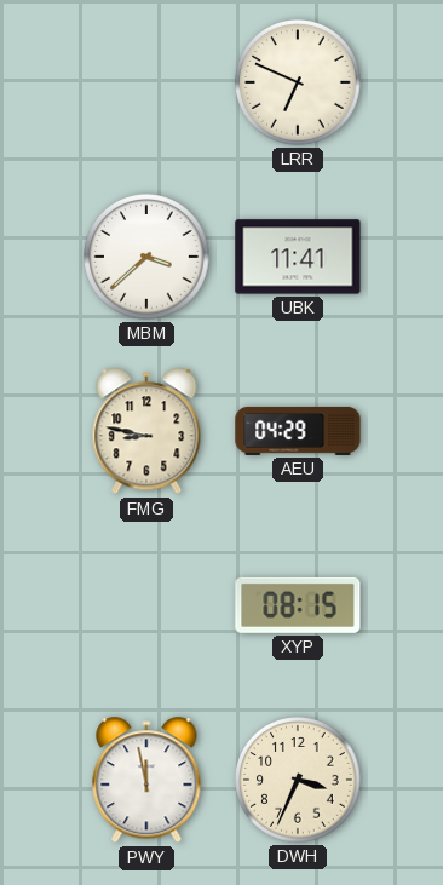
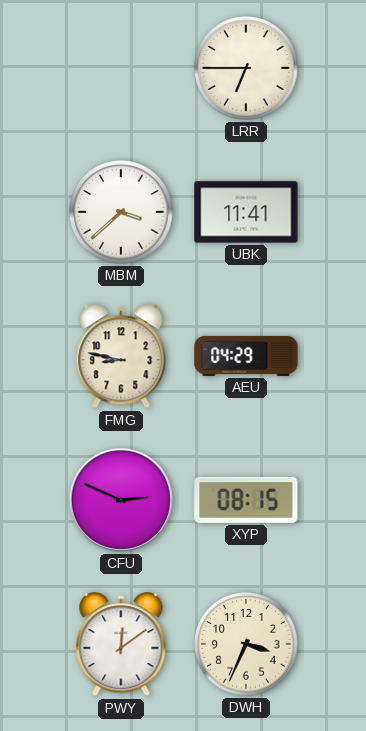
LRR: 6:49 -> 6:45
CFU: none -> 2:49
PWY: 11:58 -> 12:09
